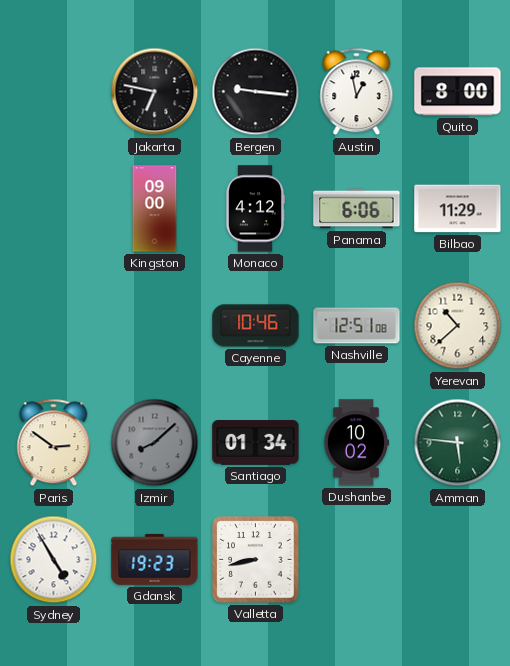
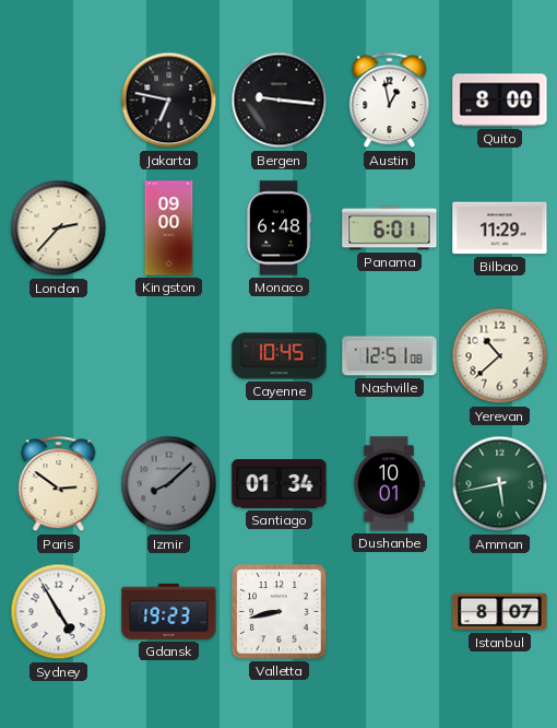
London: none -> 2:37
Monaco: 4:12 -> 6:48
Panama: 6:06 -> 6:01
Cayenne: 10:46 -> 10:45
Dushanbe: 10:02 -> 10:01
Amman: 5:46 -> 5:43
Istanbul: none -> 8:07
